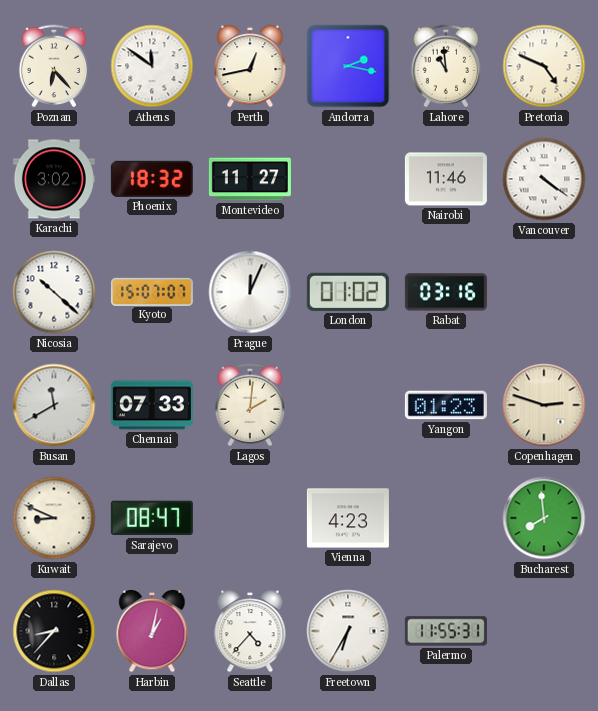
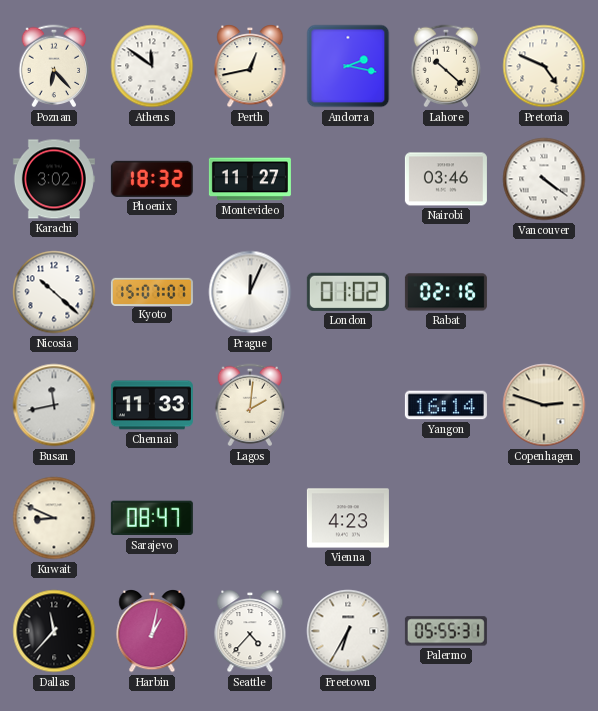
Lahore: 10:59 -> 10:22
Nairobi: 11:46 -> 03:46
Rabat: 03:16 -> 02:16
Busan: 11:40 -> 11:43
Chennai: 07:33 -> 11:33
Yangon: 01:23 -> 16:14
Bucharest: 7:59 -> none
Dallas: 8:37 -> 11:37
Palermo: 11:55 -> 05:55
